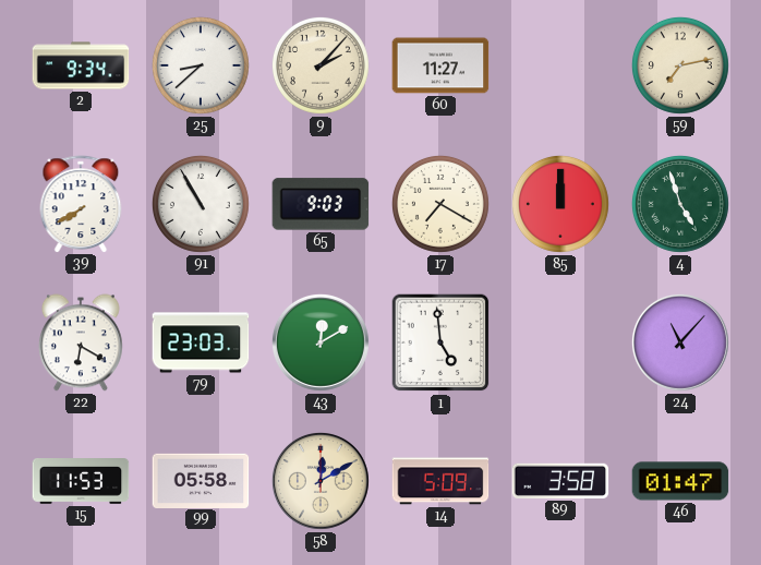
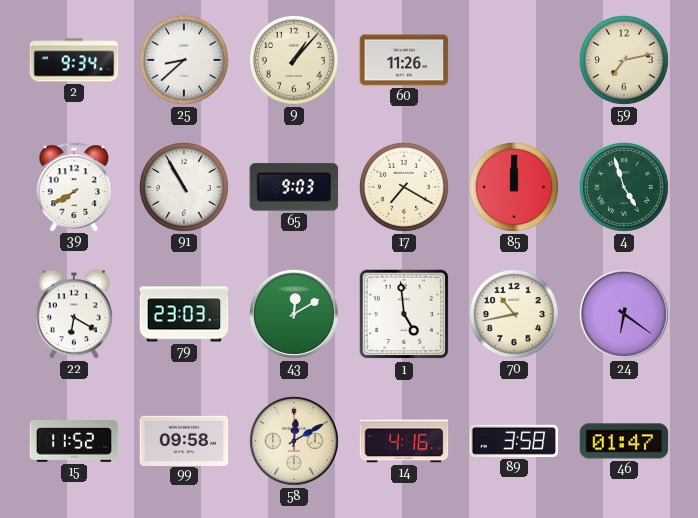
9: 2:07 -> 1:07
60: 11:27 -> 11:26
70: none -> 10:43
24: 11:07 -> 6:21
15: 11:53 -> 11:52
99: 05:58 -> 09:58
14: 5:09 -> 4:16
